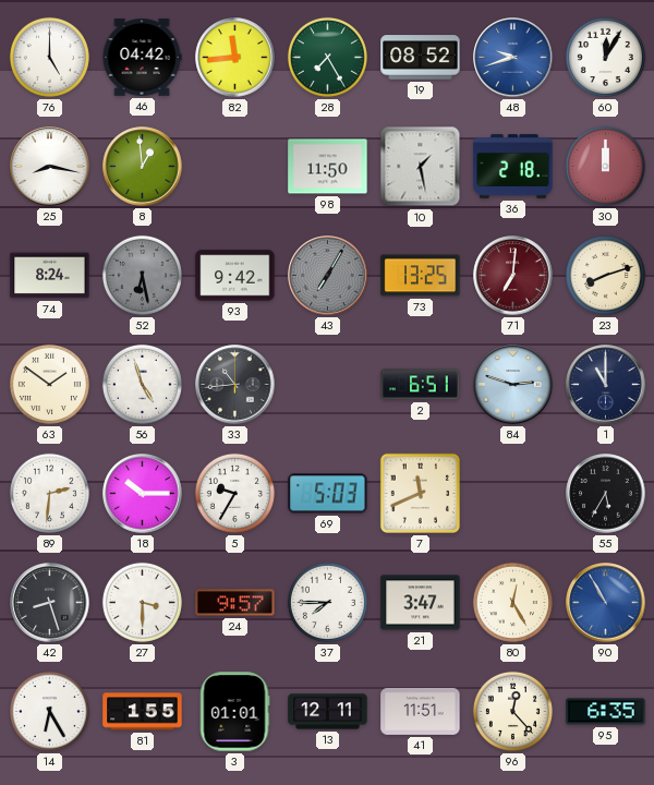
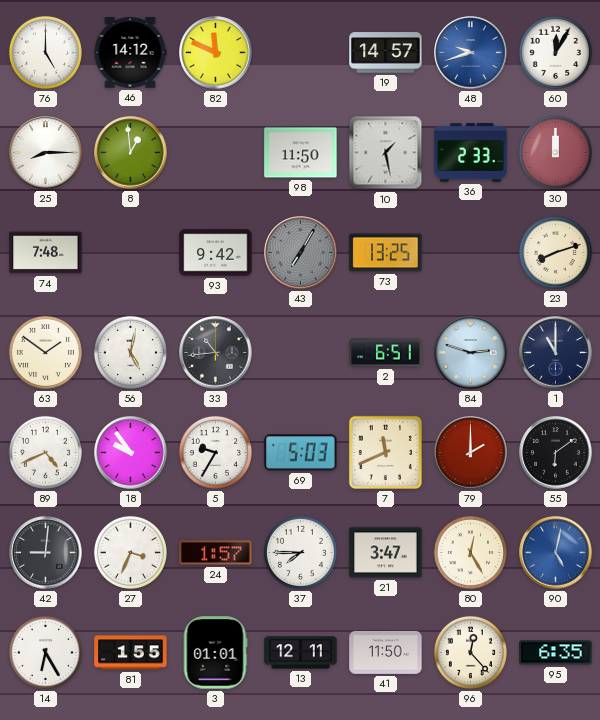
46: 04:42 -> 14:12
82: 11:44 -> 11:49
28: 7:25 -> none
19: 08:52 -> 14:57
25: 8:17 -> 8:15
36: 2:18 -> 2:33
74: 8:24 -> 7:48
52: 6:28 -> none
71: 7:01 -> none
56: 4:57 -> 5:02
89: 2:31 -> 4:41
18: 10:15 -> 9:54
79: none -> 2:00
55: 5:35 -> 6:09
42: 8:27 -> 9:01
27: 3:30 -> 3:34
24: 9:57 -> 1:57
90: 10:55 -> 5:02
41: 11:51 -> 11:50
